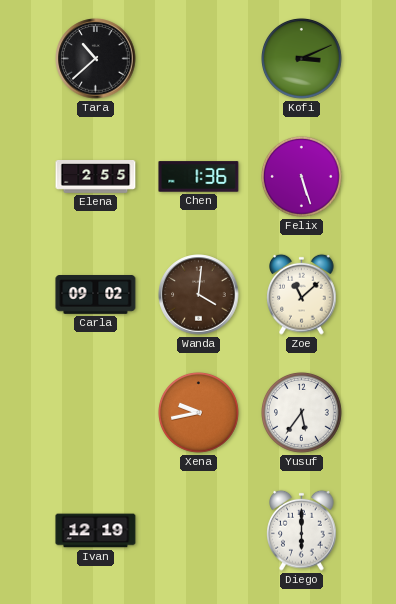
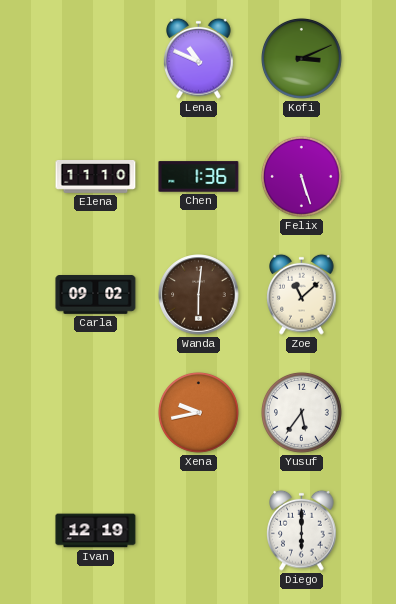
Tara: 10:38 -> none
Lena: none -> 10:49
Elena: 2:55 -> 11:10
Wanda: 4:01 -> 6:01
